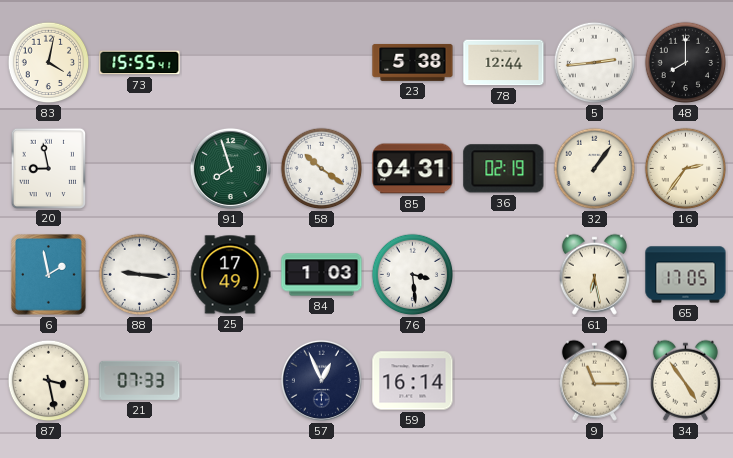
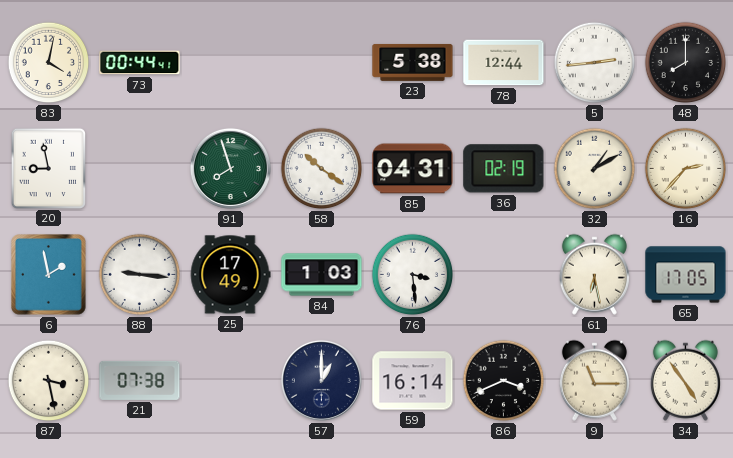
73: 15:55 -> 00:44
32: 1:06 -> 1:10
16: 2:36 -> 2:37
21: 07:33 -> 07:38
57: 12:56 -> 1:00
86: none -> 3:41
